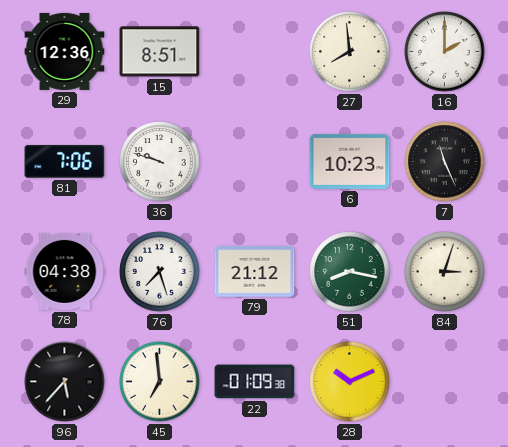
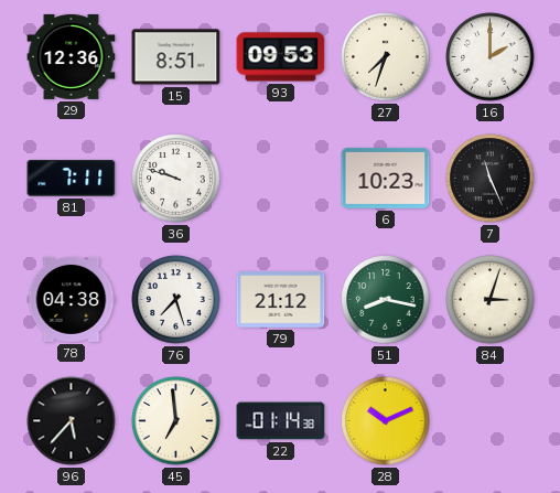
93: none -> 09:53
27: 7:59 -> 7:33
81: 7:06 -> 7:11
22: 01:09 -> 01:14
